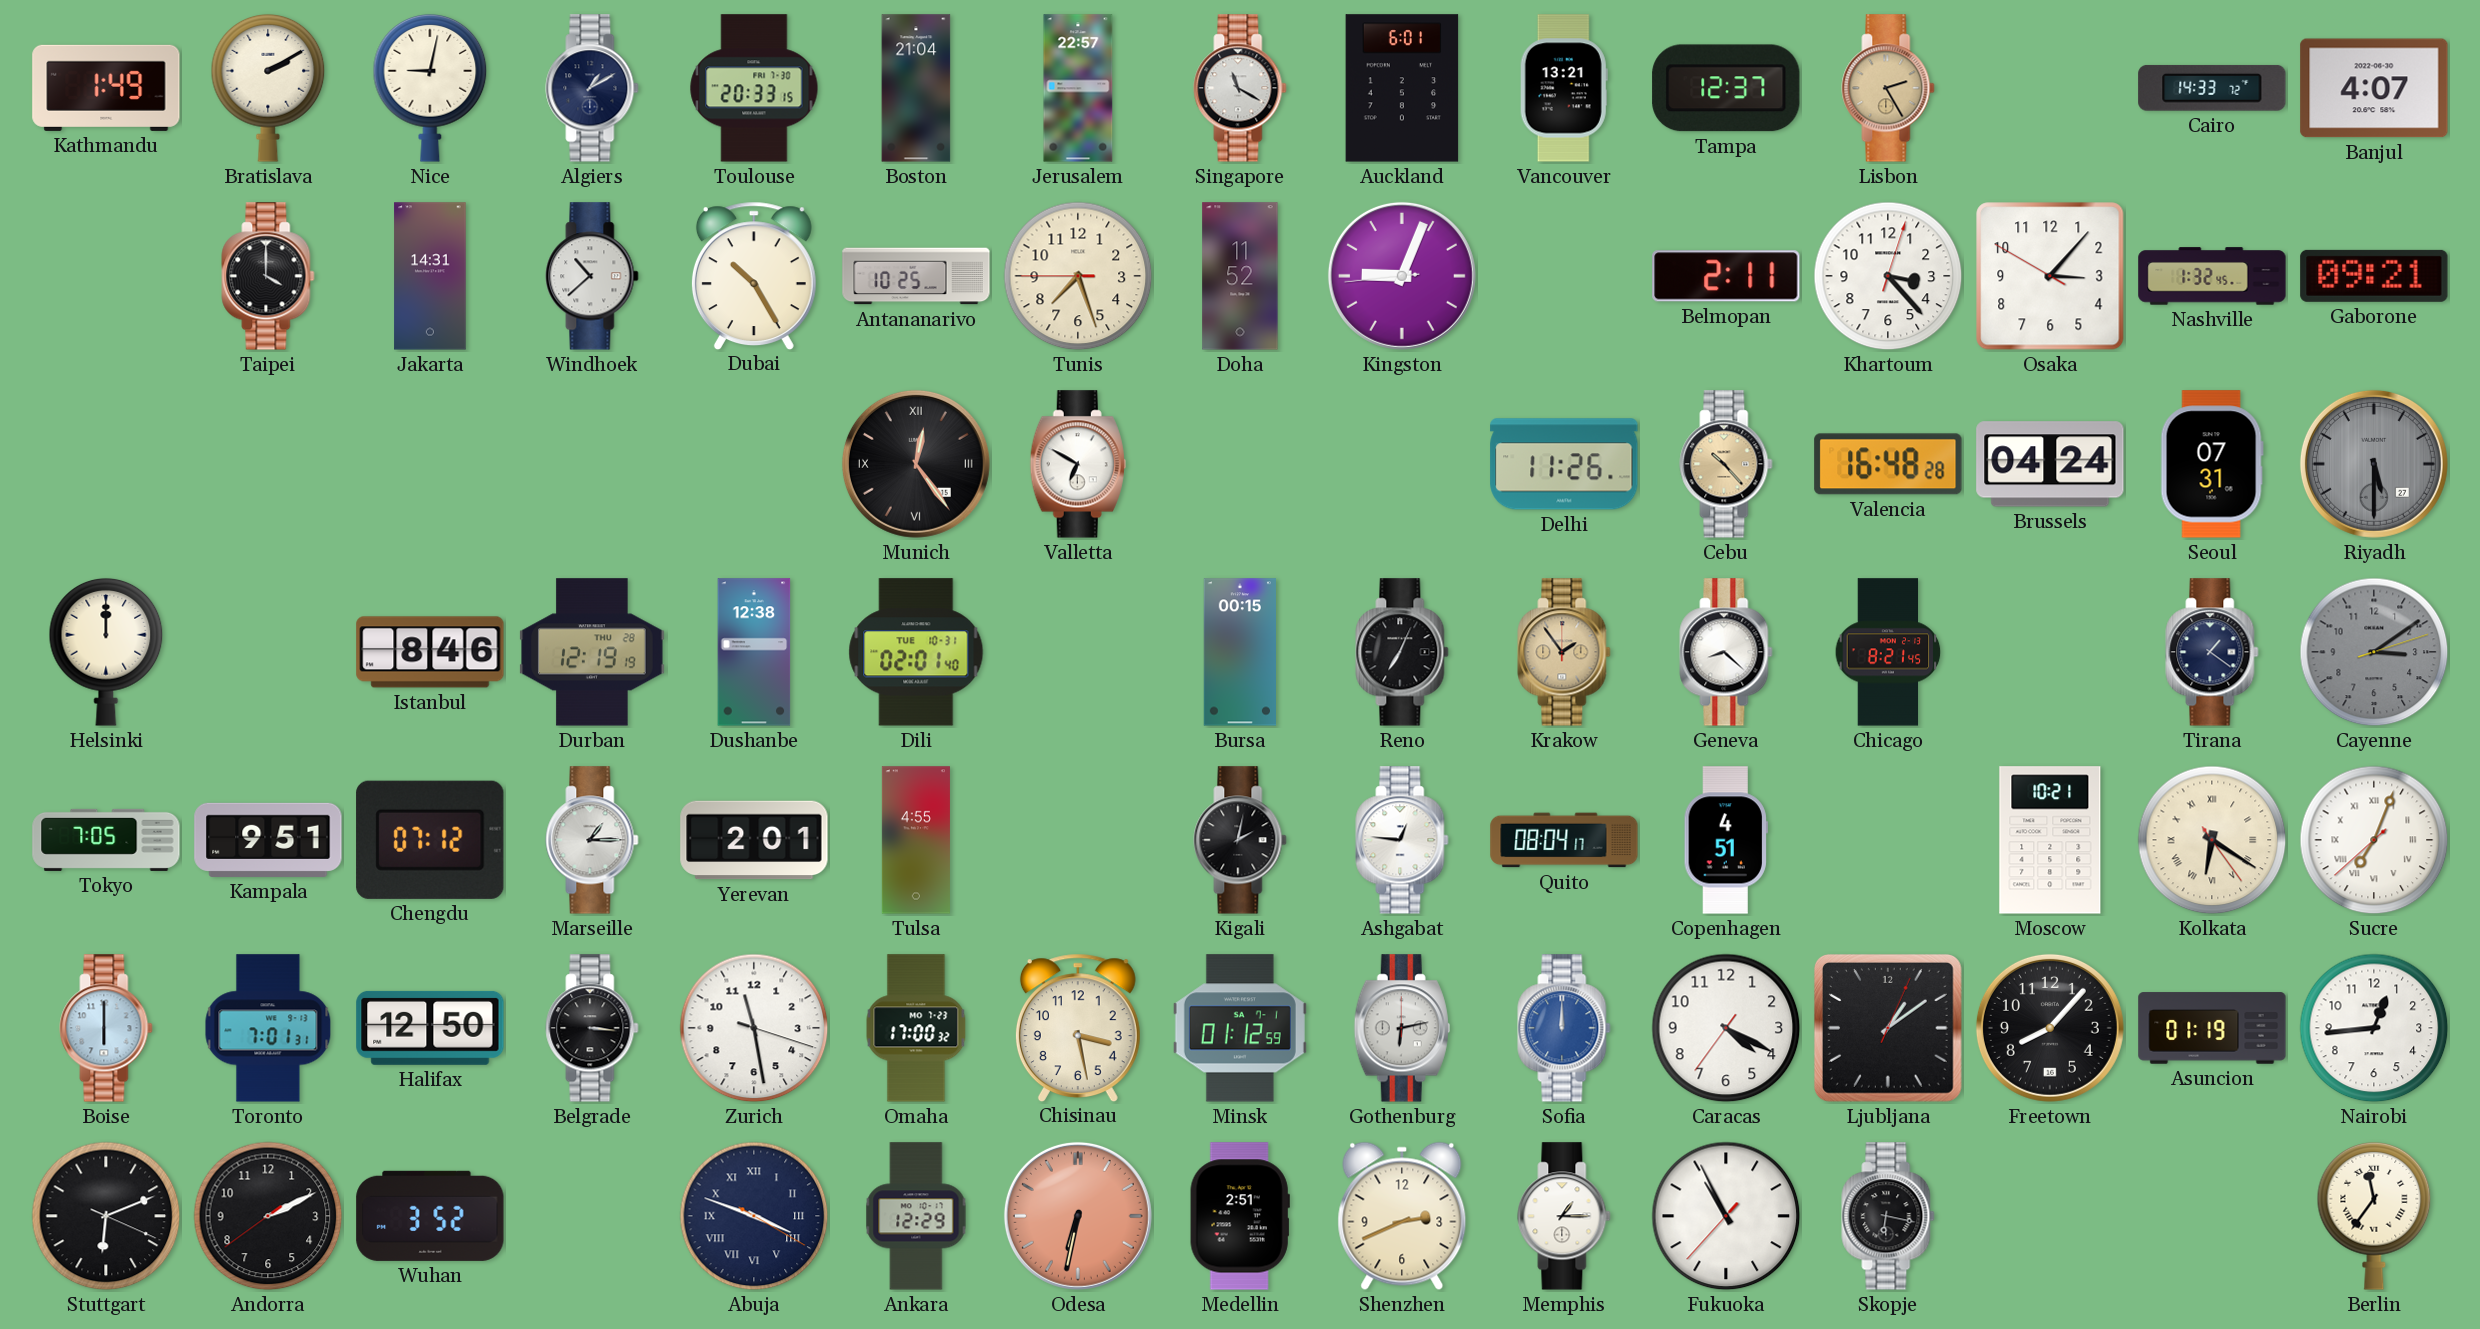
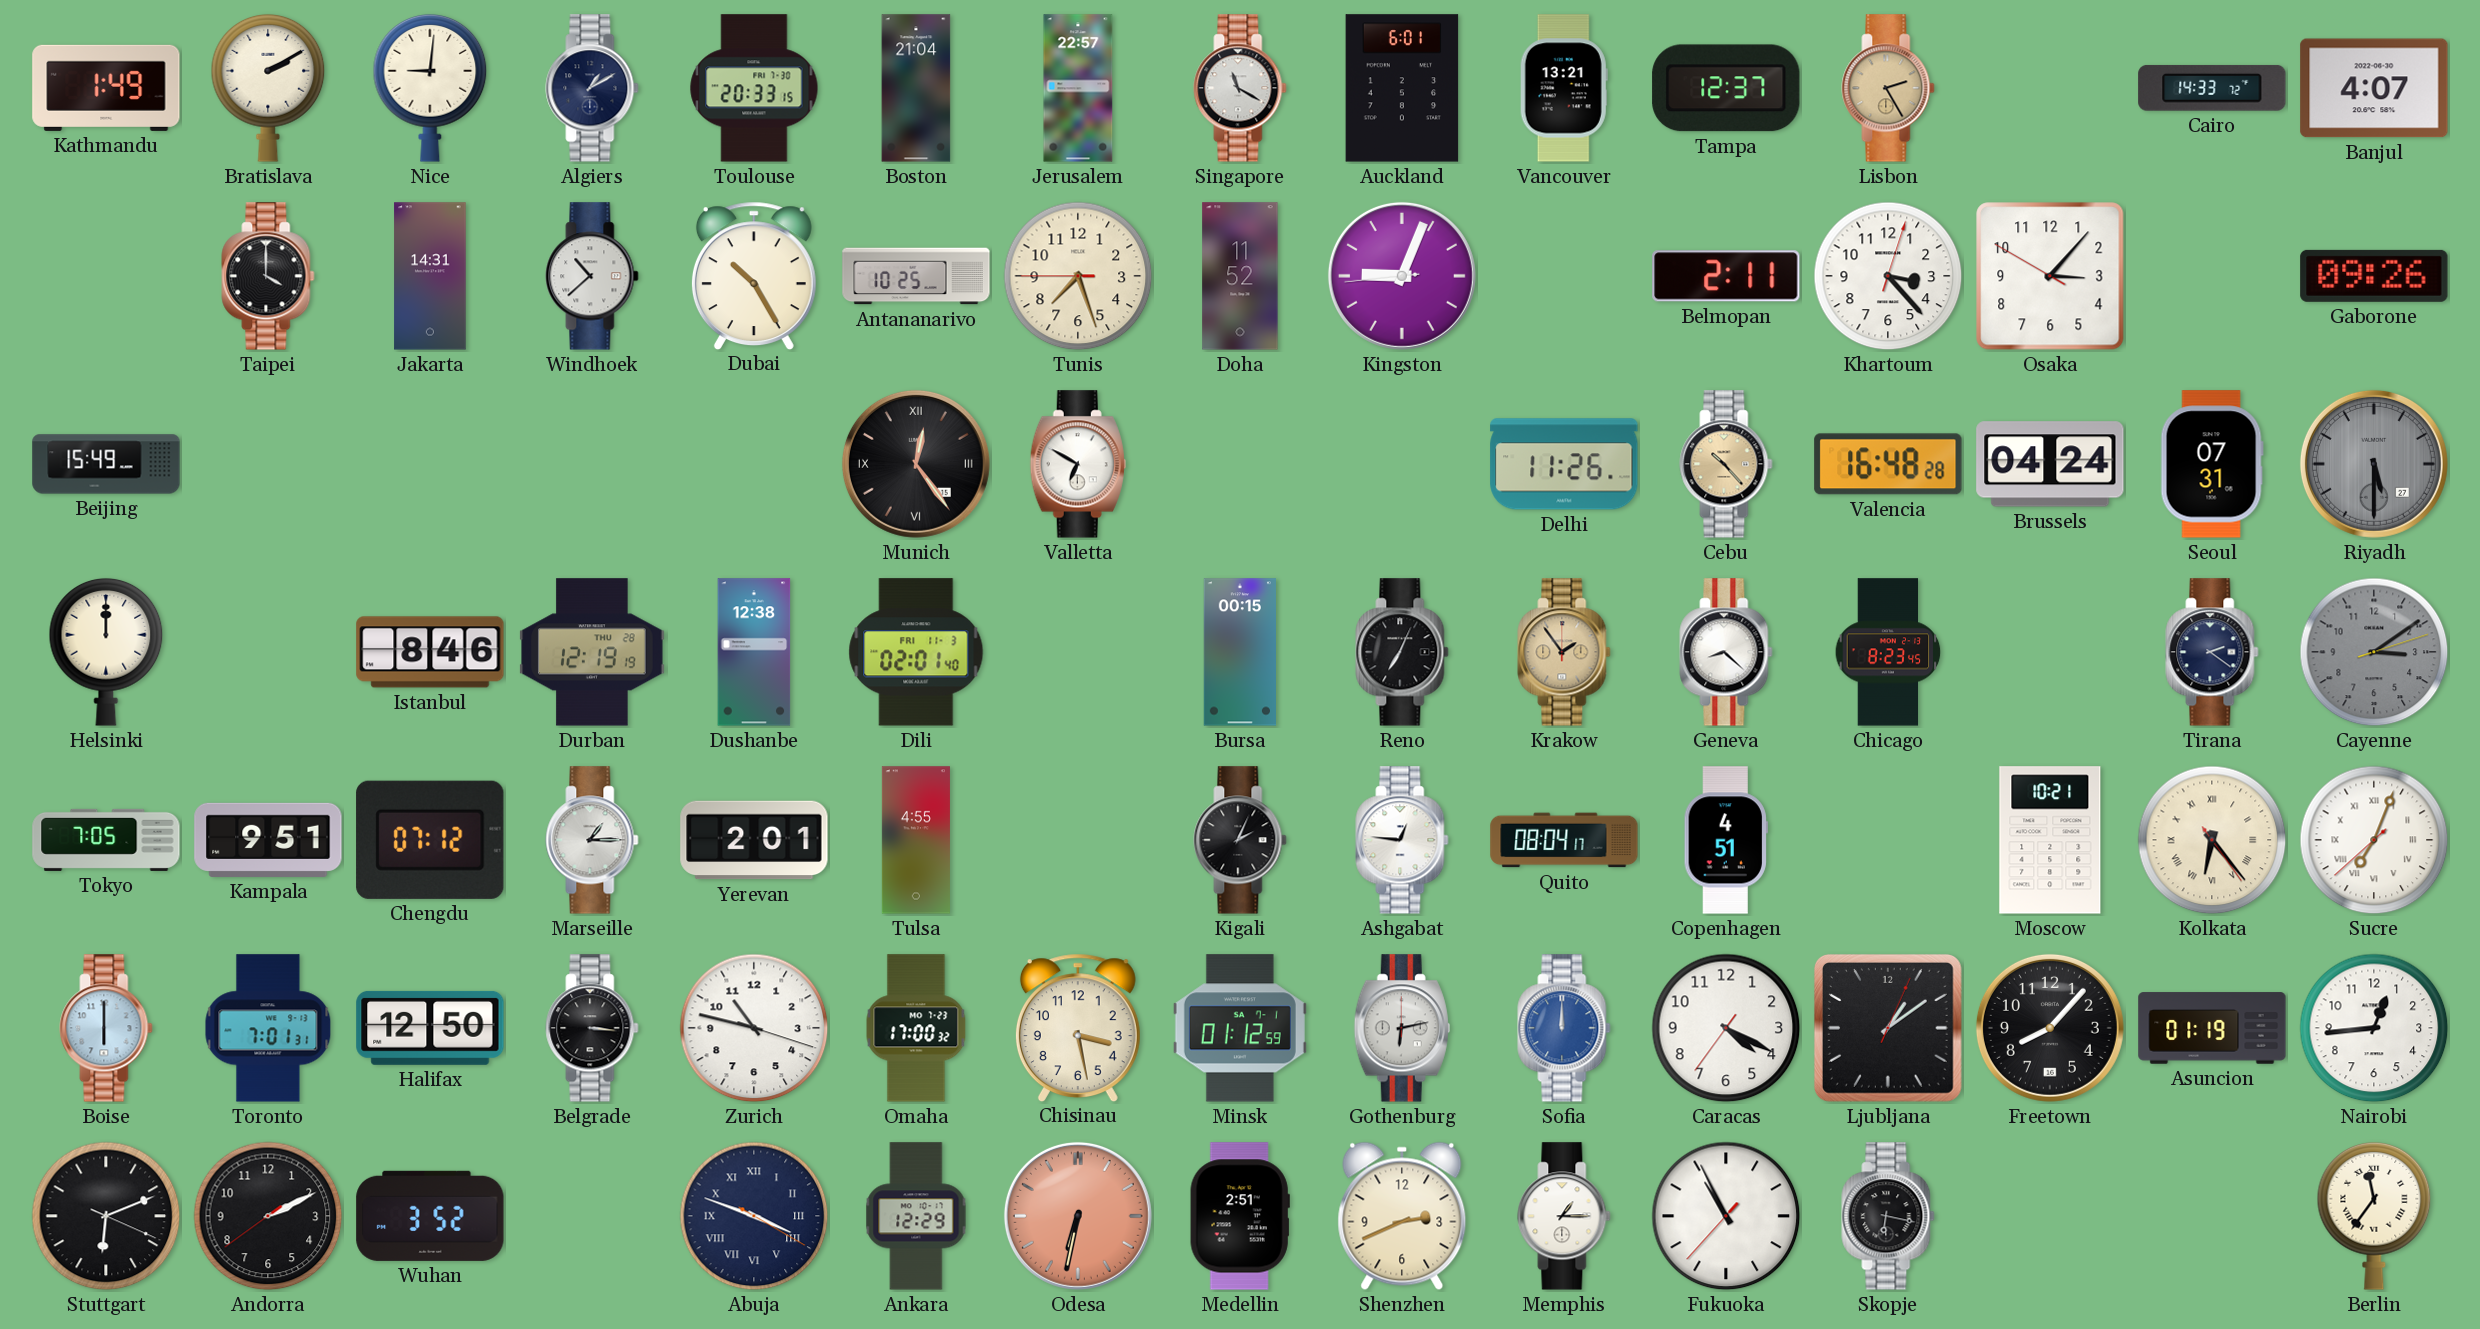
Nice: 9:02 -> 9:01
Nashville: 1:32 -> none
Gaborone: 09:21 -> 09:26
Beijing: none -> 15:49
Dili date: TUE 10-31 -> FRI 11-3
Chicago: 8:21 -> 8:23
Tirana: 1:21 -> 2:21
Kigali: 2:02 -> 2:04
Kolkata: 6:20 -> 6:23
Zurich: 11:28 -> 10:47
